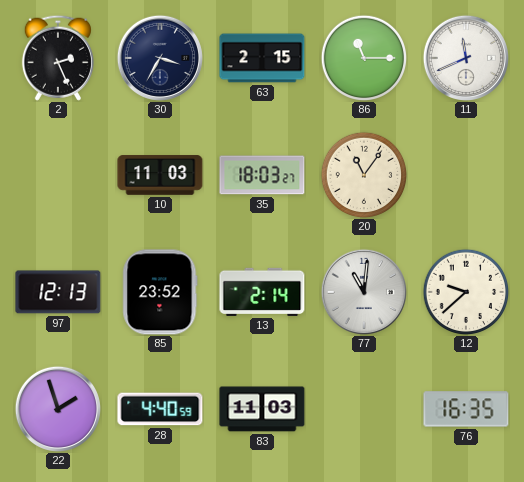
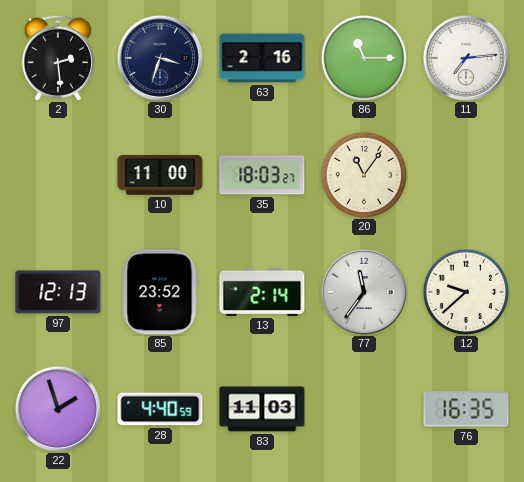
2: 2:26 -> 2:29
30: 3:35 -> 3:33
63: 2:15 -> 2:16
11: 11:41 -> 7:14
10: 11:03 -> 11:00
77: 11:01 -> 11:36
